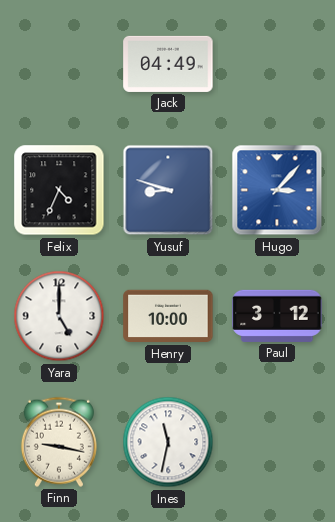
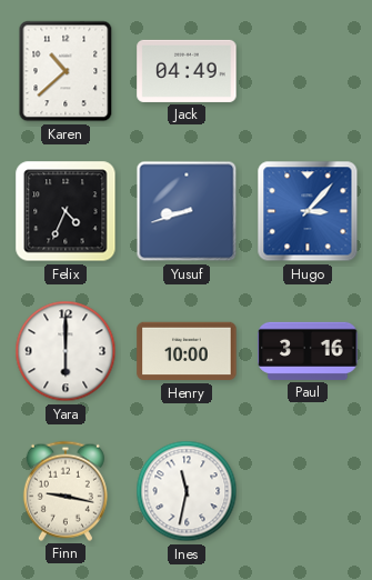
Karen: none -> 10:38
Yusuf: 8:48 -> 8:42
Yara: 5:00 -> 6:00
Paul: 3:12 -> 3:16
